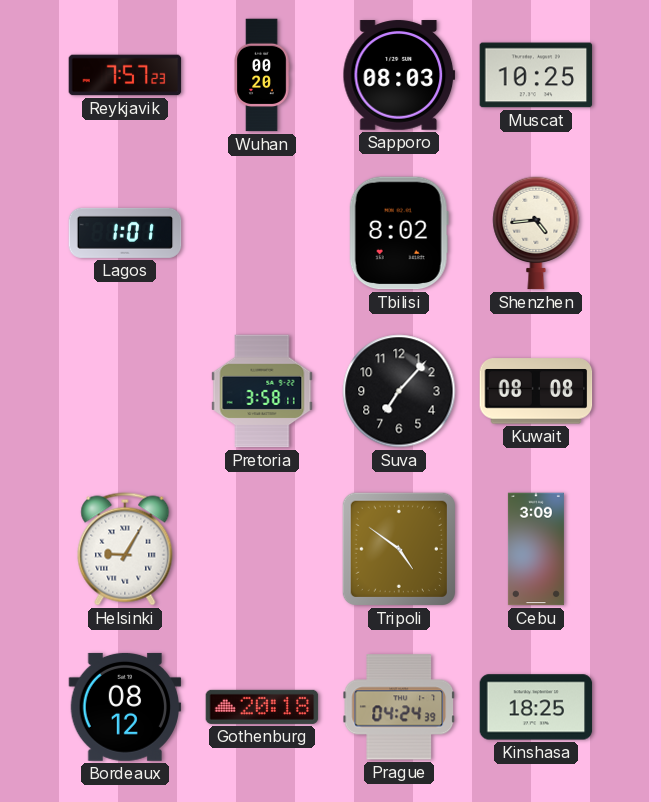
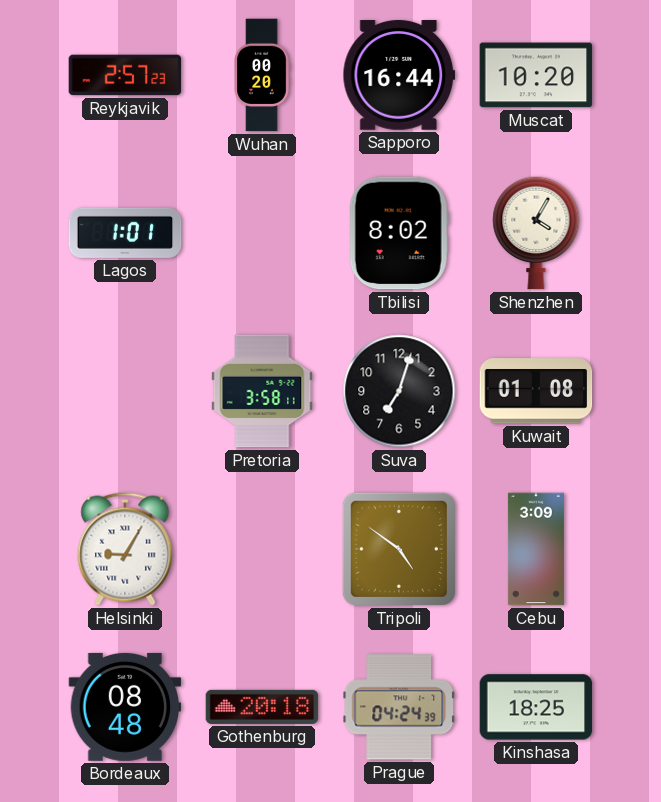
Reykjavik: 7:57 -> 2:57
Sapporo: 08:03 -> 16:44
Muscat: 10:25 -> 10:20
Shenzhen: 4:44 -> 4:05
Suva: 7:07 -> 7:03
Kuwait: 08:08 -> 01:08
Bordeaux: 08:12 -> 08:48
